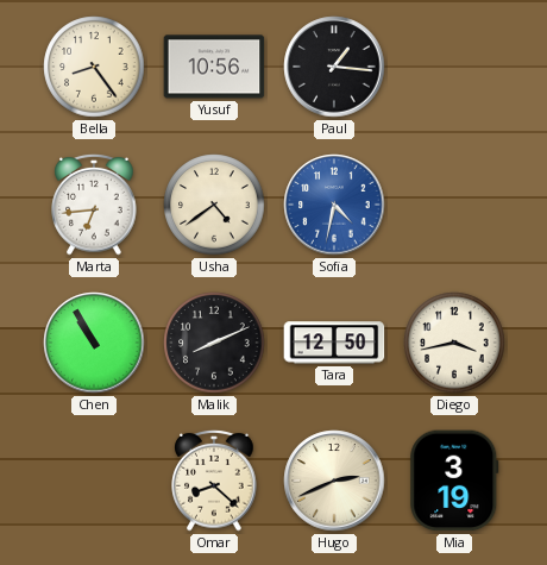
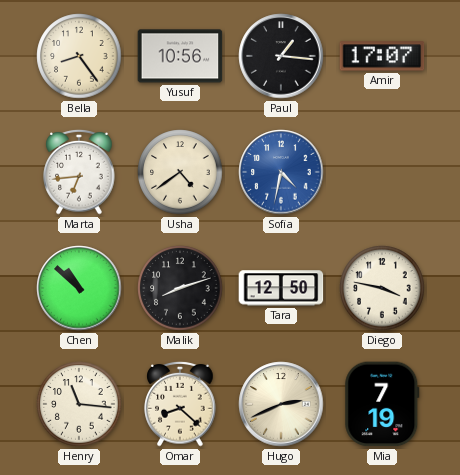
Amir: none -> 17:07
Chen: 10:55 -> 10:52
Malik: 8:11 -> 8:12
Diego: 3:43 -> 3:47
Henry: none -> 11:16
Mia: 3:19 -> 7:19
